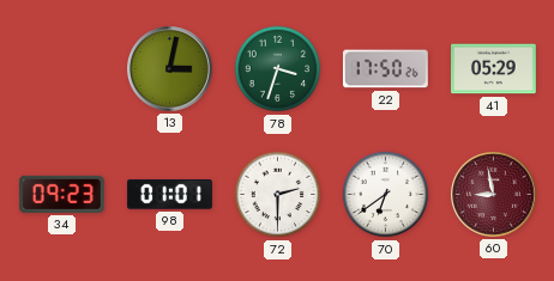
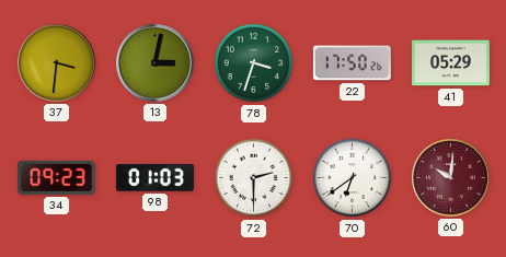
37: none -> 3:31
98: 01:01 -> 01:03
60: 8:58 -> 10:01
